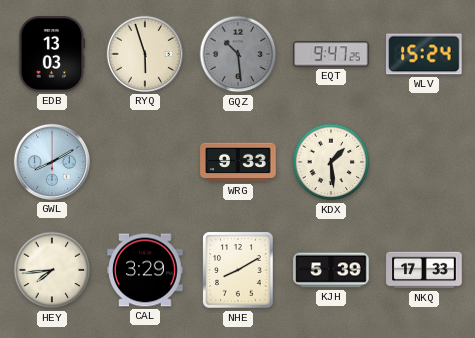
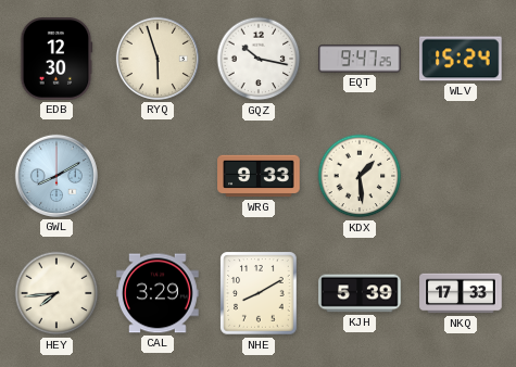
EDB: 13:03 -> 12:30
GQZ: 10:29 -> 10:17
GQZ dial: grey -> white
